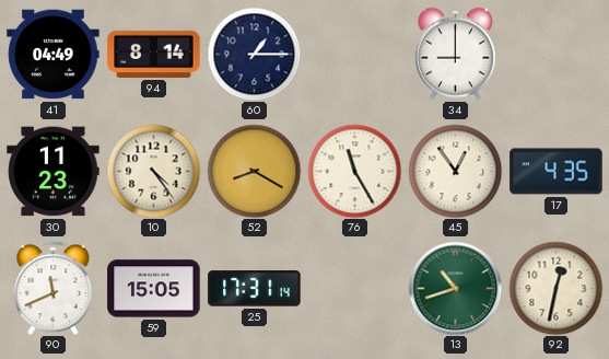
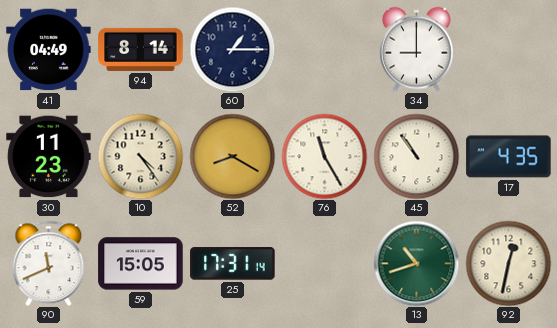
45: 12:54 -> 10:54
